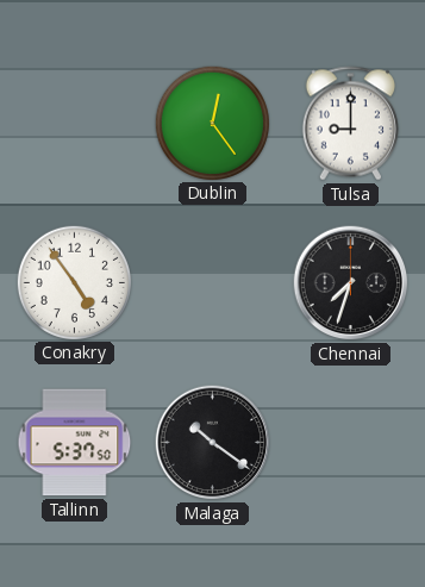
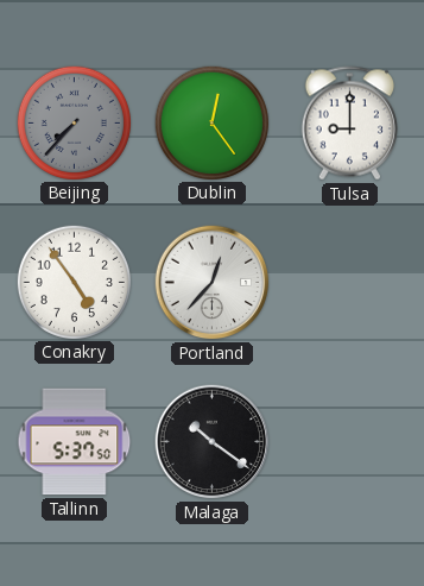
Beijing: none -> 7:37
Portland: none -> 12:37
Chennai: 7:33 -> none
